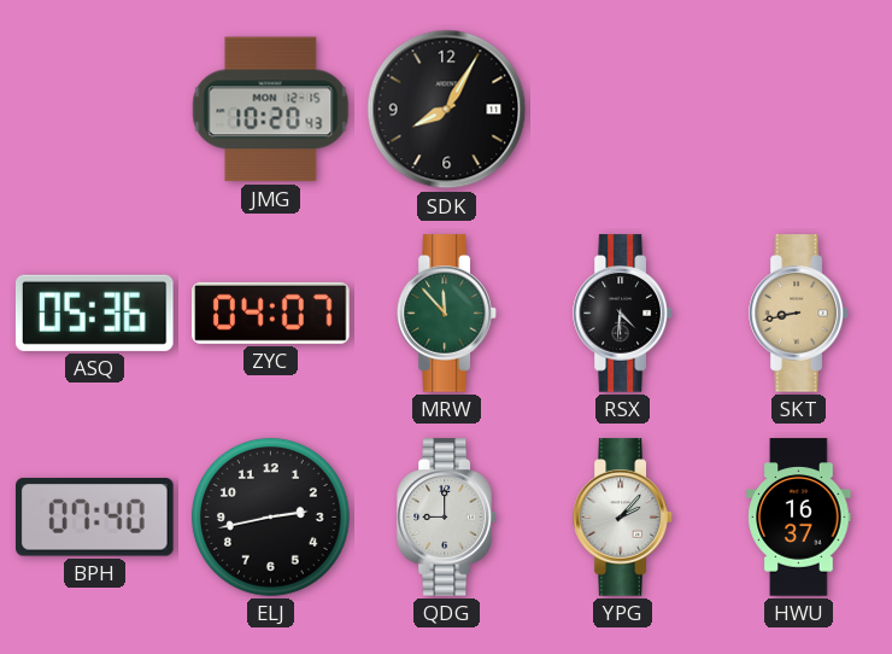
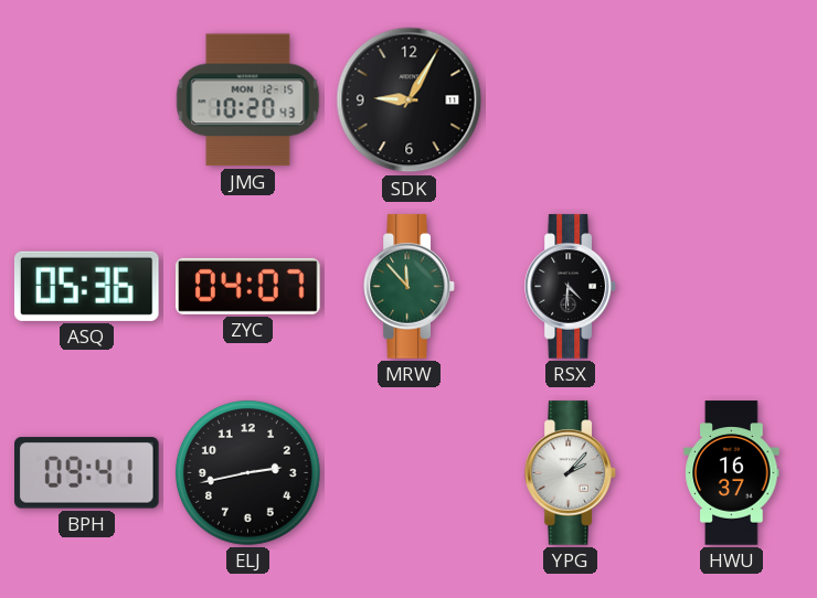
SDK: 8:05 -> 9:05
SKT: 8:43 -> none
BPH: 07:40 -> 09:41
QDG: 9:00 -> none
